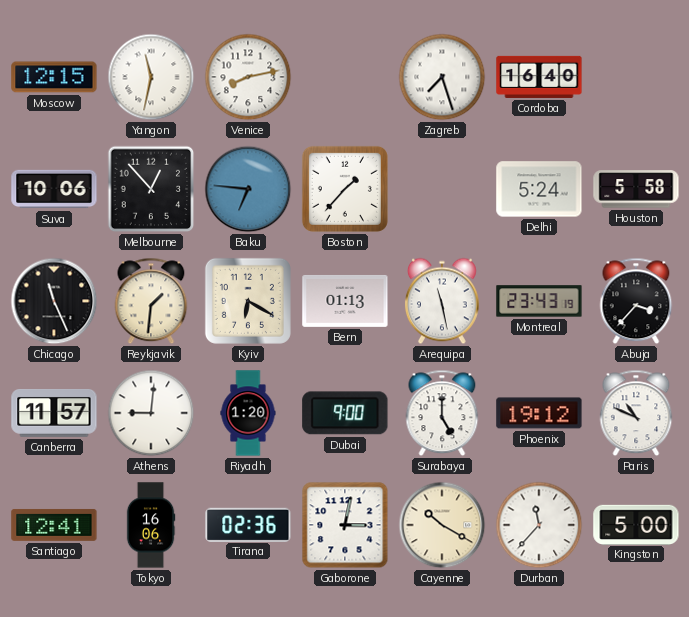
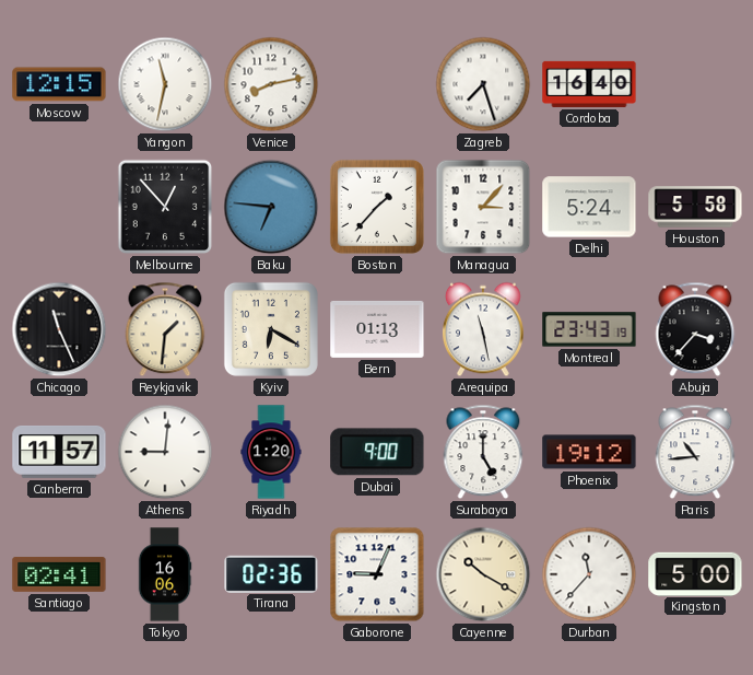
Suva: 10:06 -> none
Managua: none -> 3:07
Paris: 10:49 -> 10:44
Santiago: 12:41 -> 02:41
Gaborone: 3:02 -> 9:04
